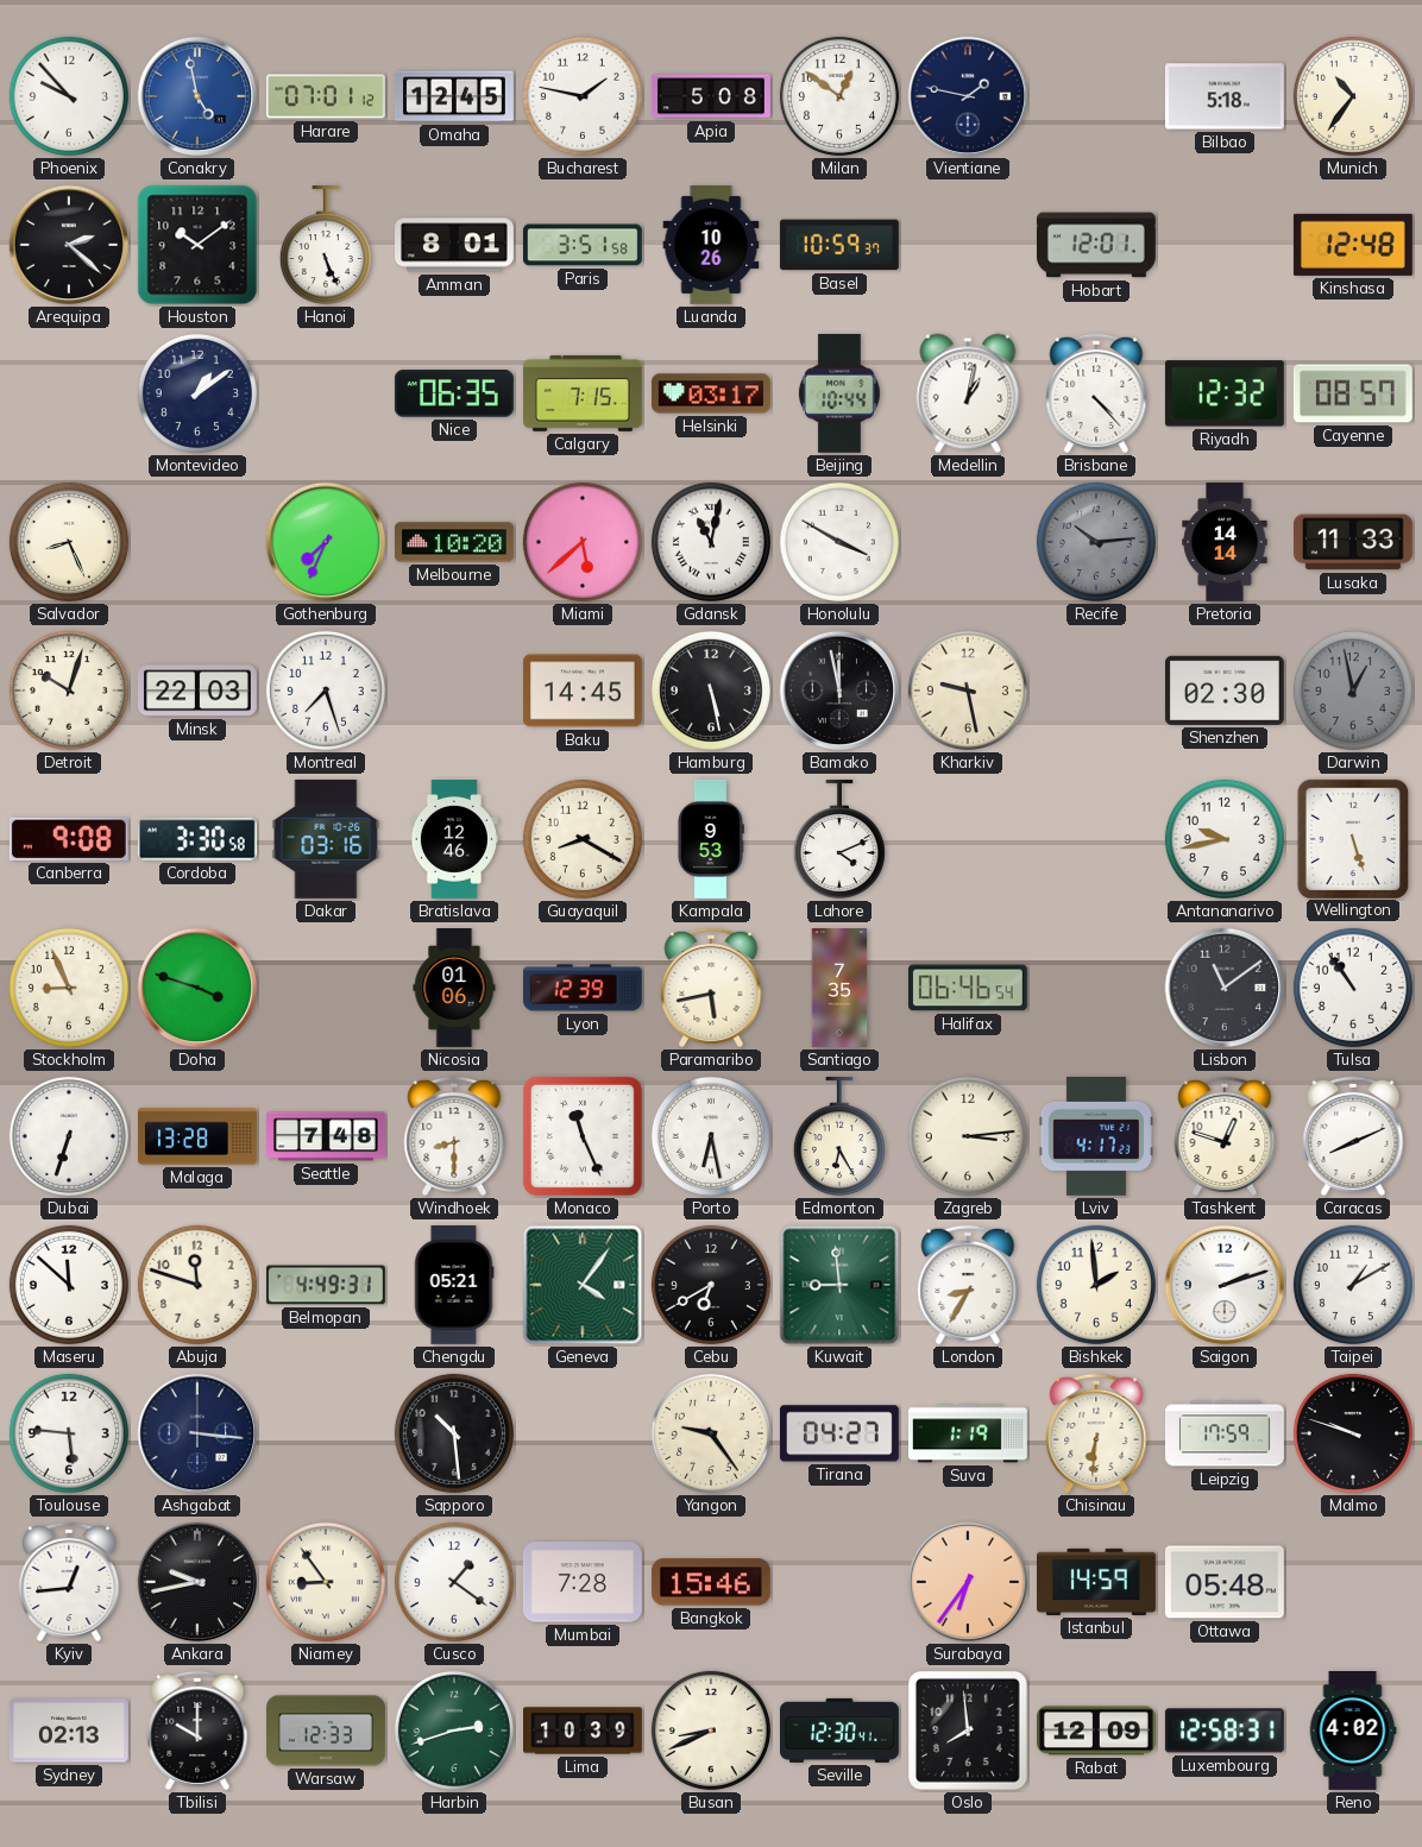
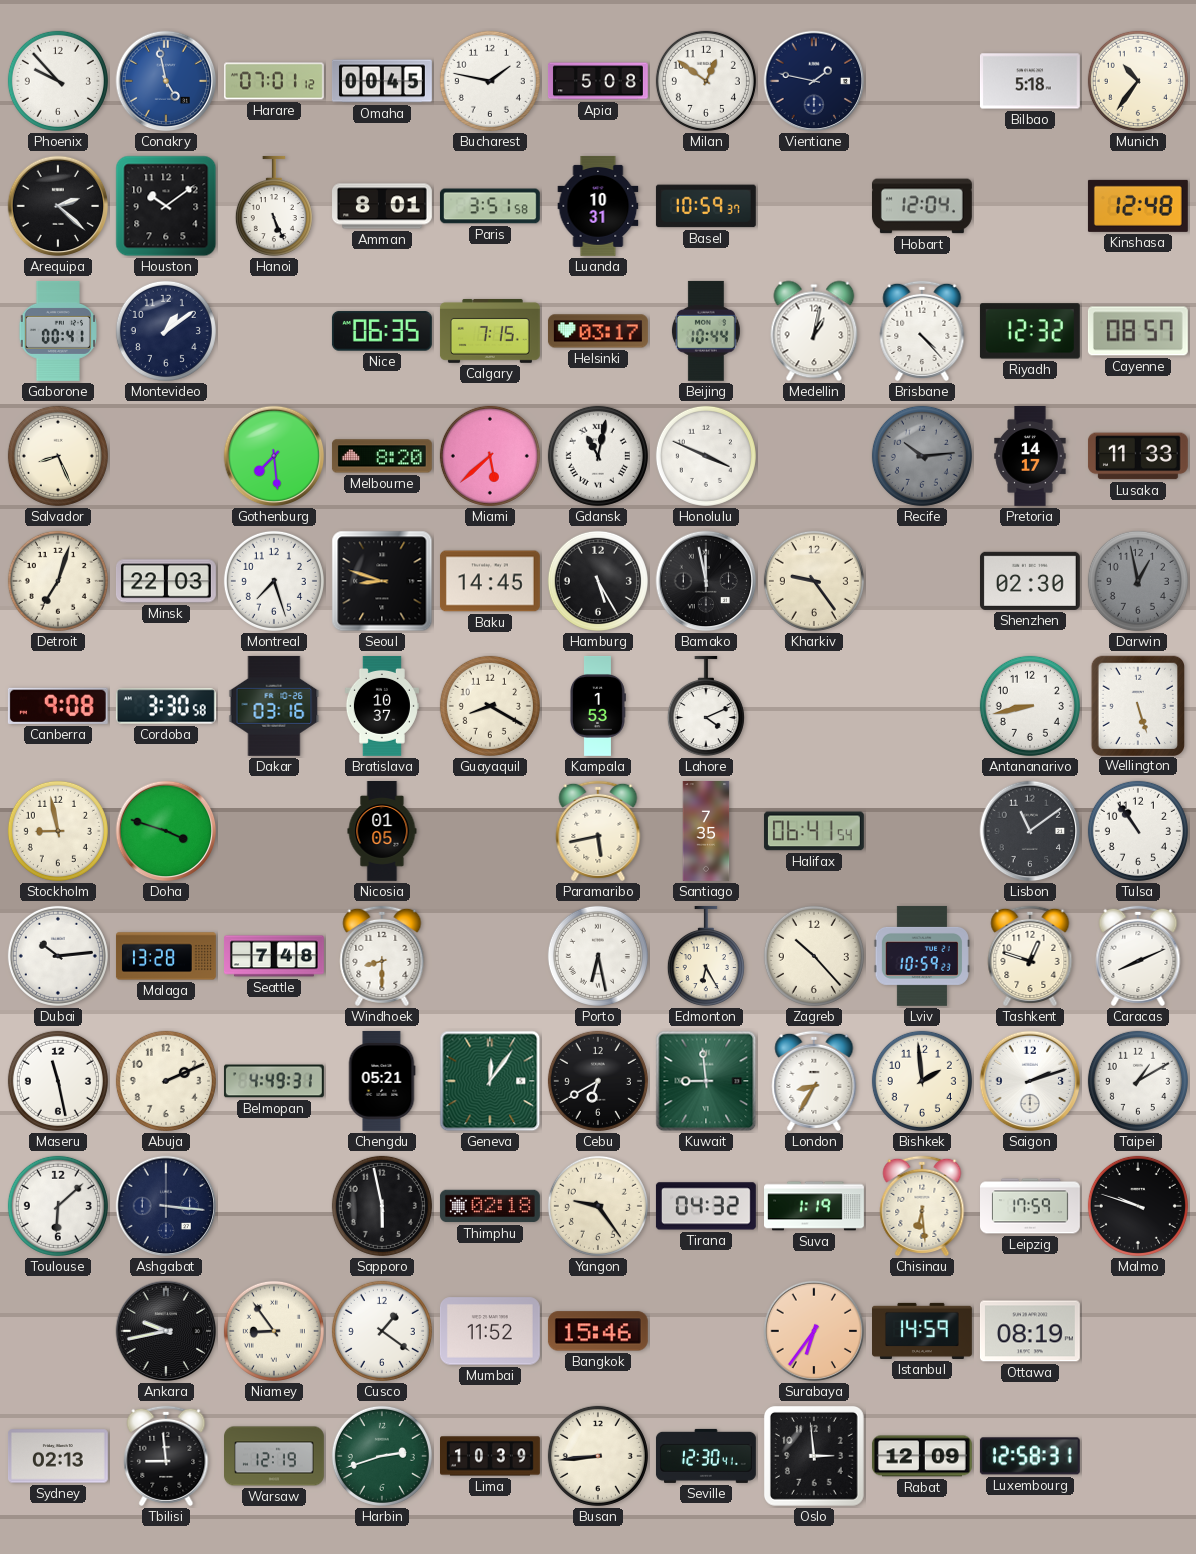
Omaha: 12:45 -> 00:45
Luanda: 10:26 -> 10:31
Hobart: 12:01 -> 12:04
Gaborone: none -> 00:41
Gothenburg: 7:34 -> 7:29
Melbourne: 10:20 -> 8:20
Honolulu: 3:50 -> 3:49
Pretoria: 14:14 -> 14:17
Detroit: 10:03 -> 7:03
Seoul: none -> 8:48
Hamburg: 5:28 -> 5:25
Kharkiv: 9:28 -> 9:24
Bratislava: 12:46 -> 10:37
Kampala: 9:53 -> 1:53
Antananarivo: 9:43 -> 8:43
Stockholm: 8:56 -> 8:58
Nicosia: 01:06 -> 01:05
Lyon: 12:39 -> none
Halifax: 06:46 -> 06:41
Dubai: 6:33 -> 10:14
Monaco: 11:26 -> none
Zagreb: 3:14 -> 10:23
Lviv: 4:17 -> 10:59
Maseru: 11:52 -> 11:28
Abuja: 11:48 -> 2:11
Geneva: 4:06 -> 12:06
Toulouse: 5:46 -> 6:08
Sapporo: 10:29 -> 5:58
Thimphu: none -> 02:18
Tirana: 04:27 -> 04:32
Chisinau: 6:31 -> 6:29
Kyiv: 12:44 -> none
Mumbai: 7:28 -> 11:52
Ottawa: 05:48 -> 08:19
Tbilisi: 10:00 -> 8:59
Warsaw: 12:33 -> 12:19
Busan: 8:41 -> 8:44
Oslo: 7:59 -> 2:59
Reno: 4:02 -> none
